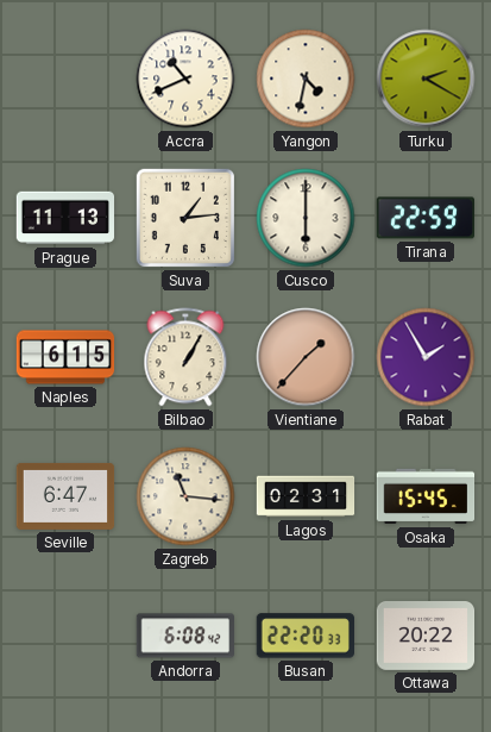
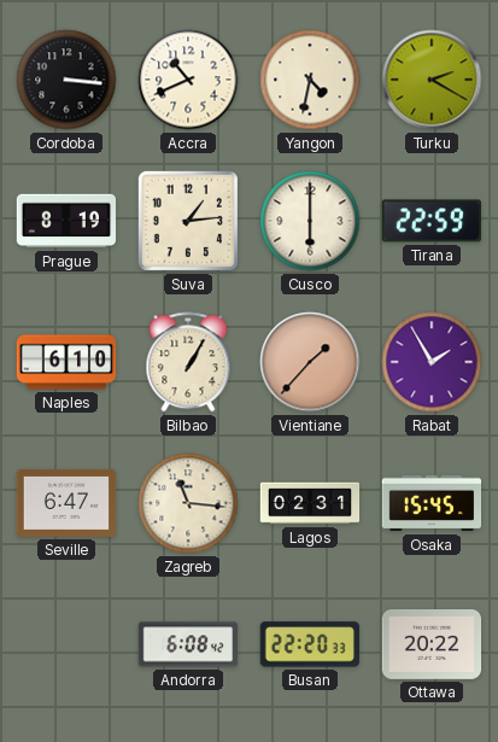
Cordoba: none -> 3:16
Prague: 11:13 -> 8:19
Naples: 6:15 -> 6:10
